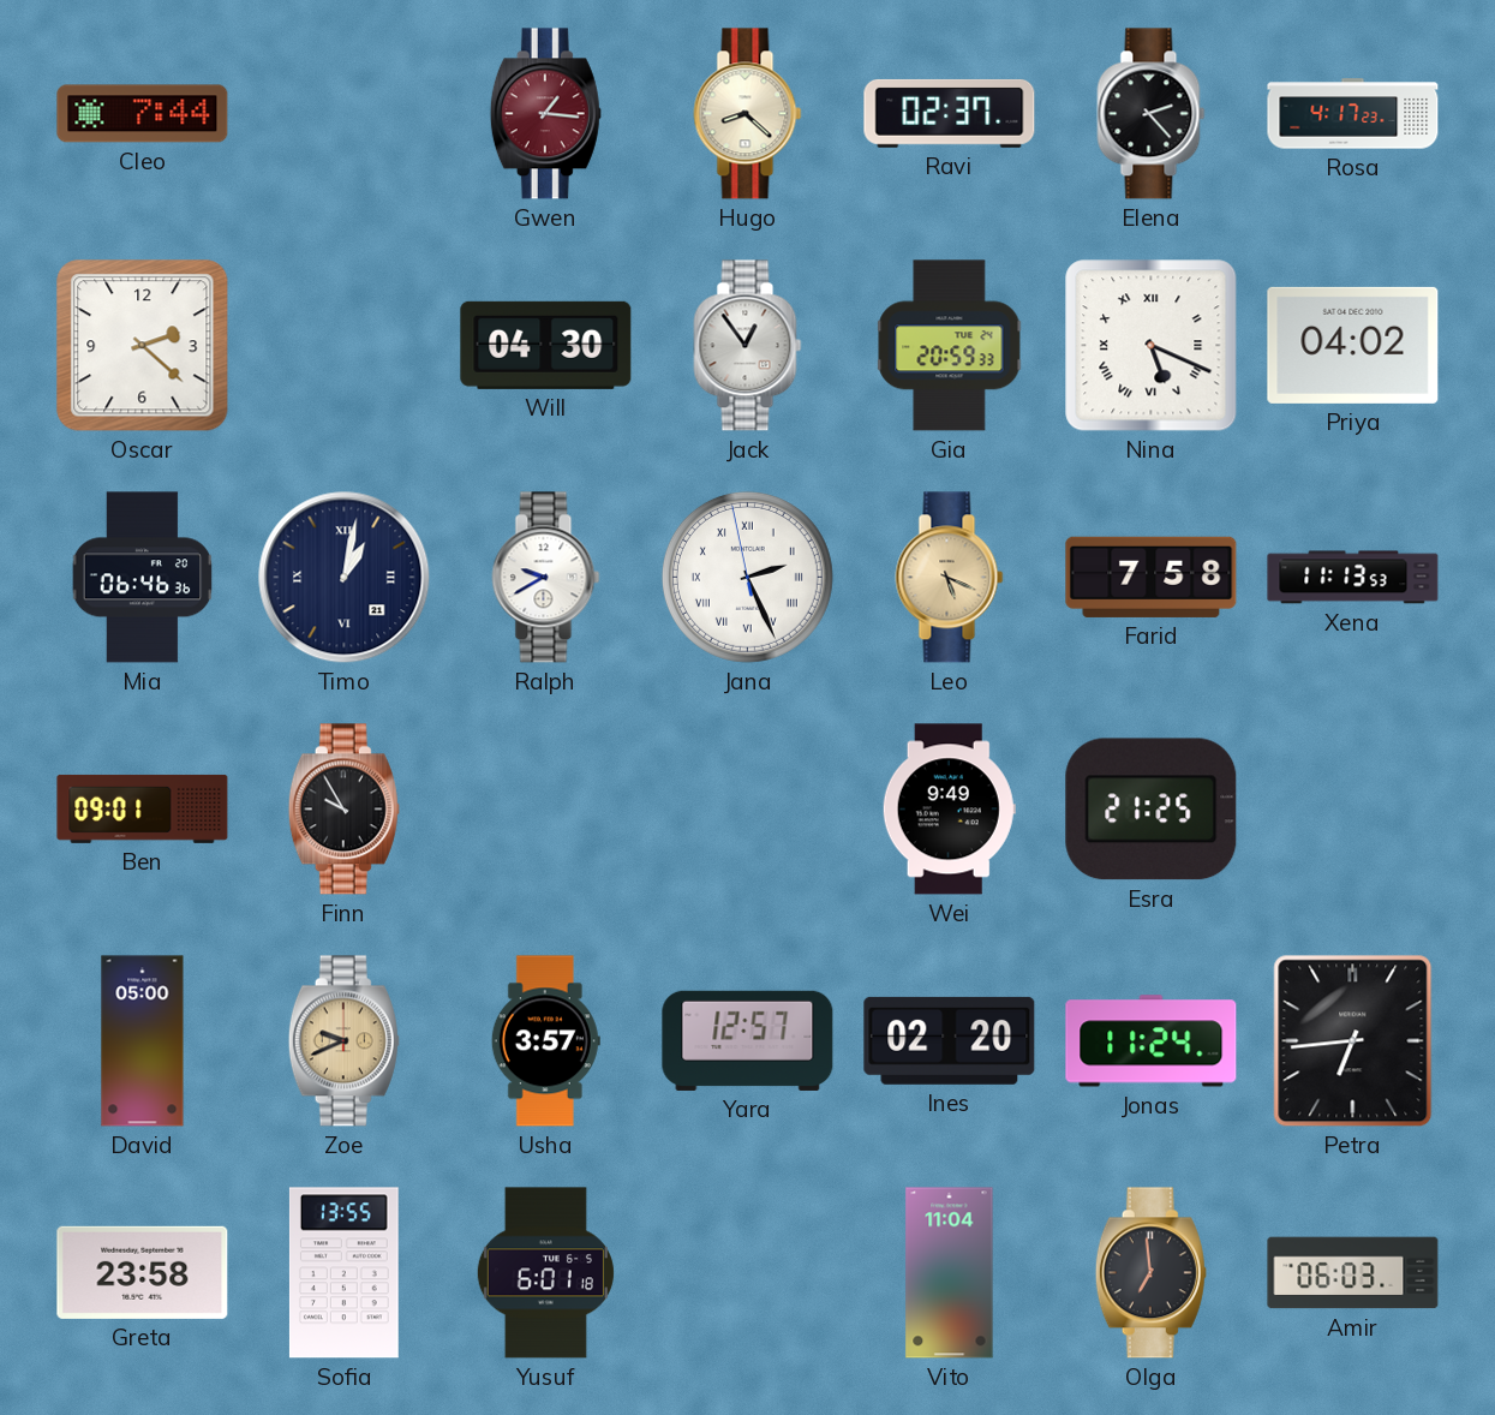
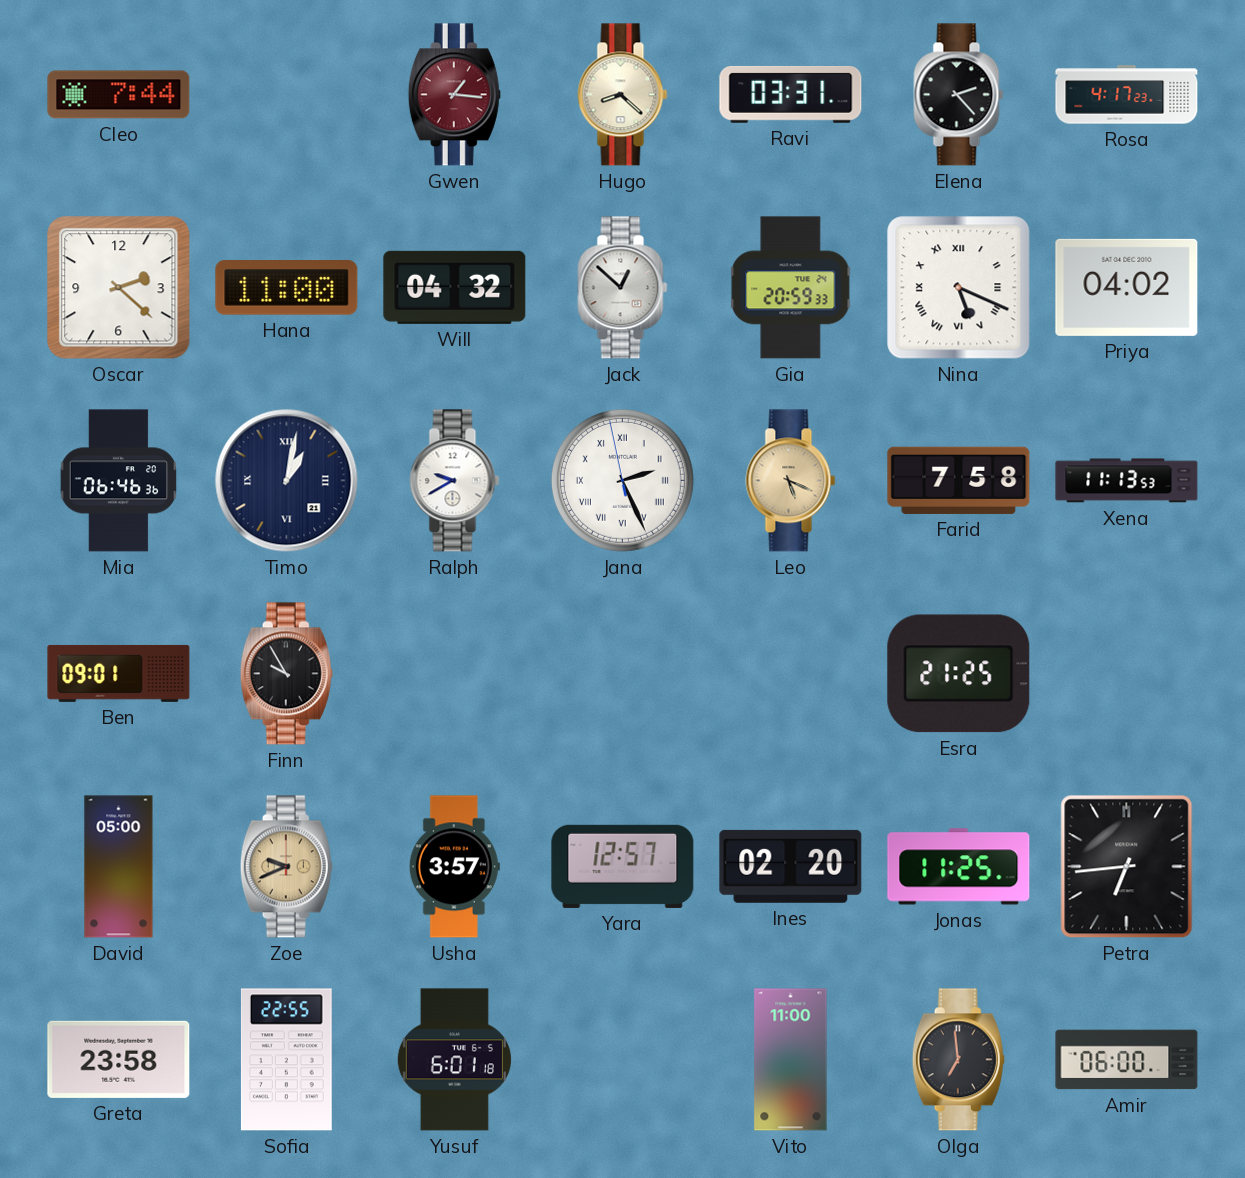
Ravi: 02:37 -> 03:31
Hana: none -> 11:00
Will: 04:30 -> 04:32
Jack: 12:54 -> 12:52
Wei: 9:49 -> none
Jonas: 11:24 -> 11:25
Sofia: 13:55 -> 22:55
Vito: 11:04 -> 11:00
Amir: 06:03 -> 06:00
